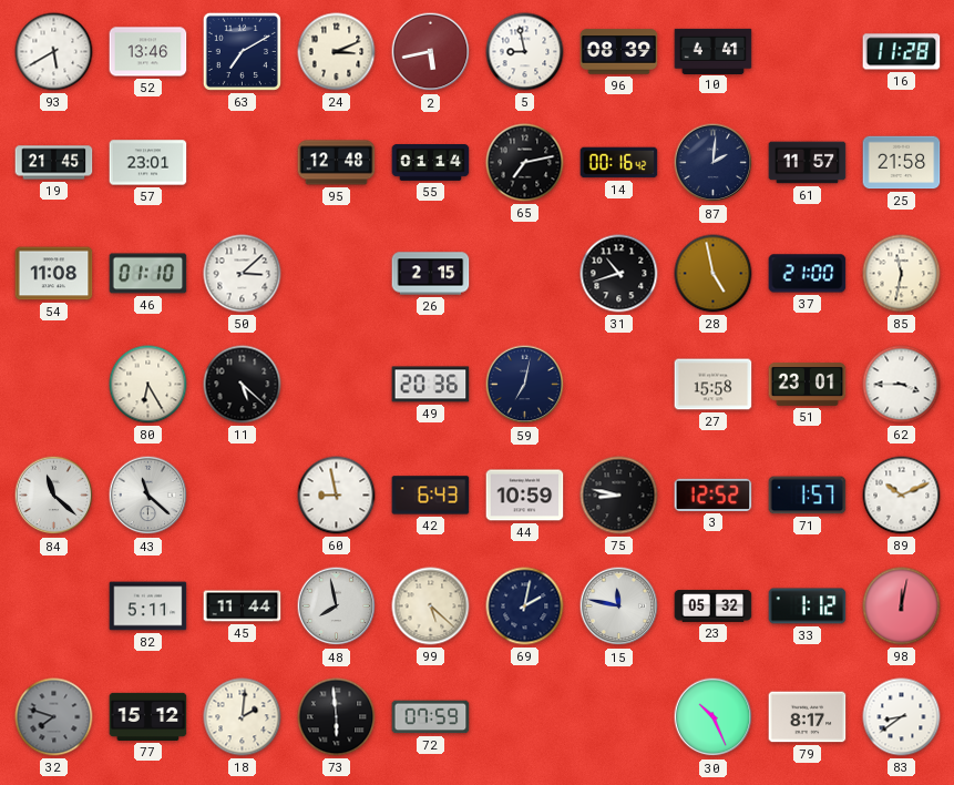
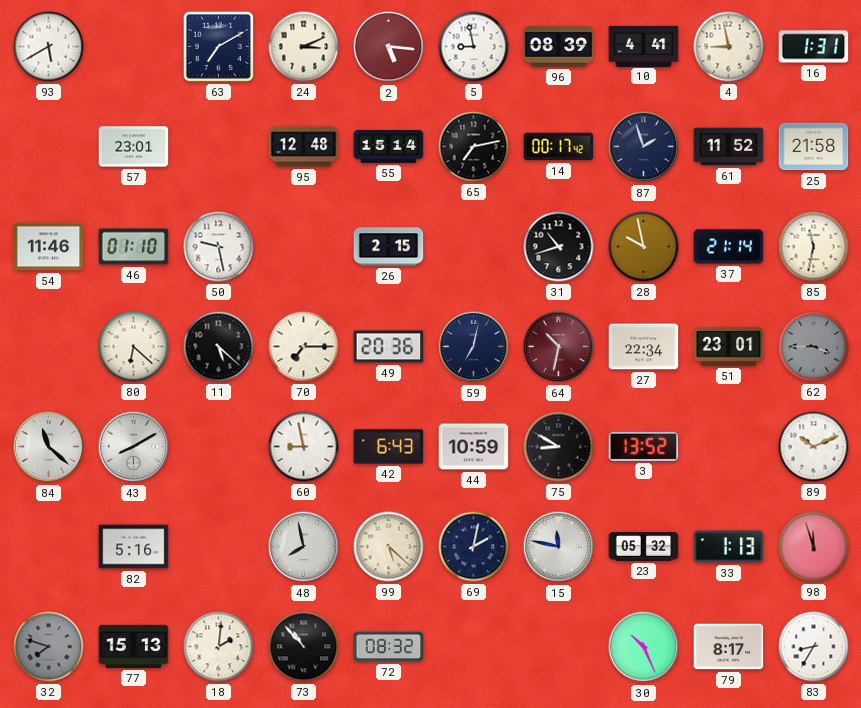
52: 13:46 -> none
2: 5:43 -> 5:16
4: none -> 8:58
16: 11:28 -> 1:31
19: 21:45 -> none
55: 01:14 -> 15:14
14: 00:16 -> 00:17
87: 2:01 -> 1:57
61: 11:57 -> 11:52
54: 11:08 -> 11:46
50: 3:08 -> 9:28
28: 4:58 -> 9:58
37: 21:00 -> 21:14
80: 6:25 -> 6:22
70: none -> 7:15
64: none -> 10:32
27: 15:58 -> 22:34
62 dial: white -> grey
43: 11:22 -> 8:10
75: 8:47 -> 8:50
3: 12:52 -> 13:52
71: 1:57 -> none
82: 5:11 -> 5:16
45: 11:44 -> none
33: 1:12 -> 1:13
98: 12:02 -> 11:57
77: 15:12 -> 15:13
73: 5:59 -> 10:53
72: 07:59 -> 08:32
83: 8:39 -> 8:35
